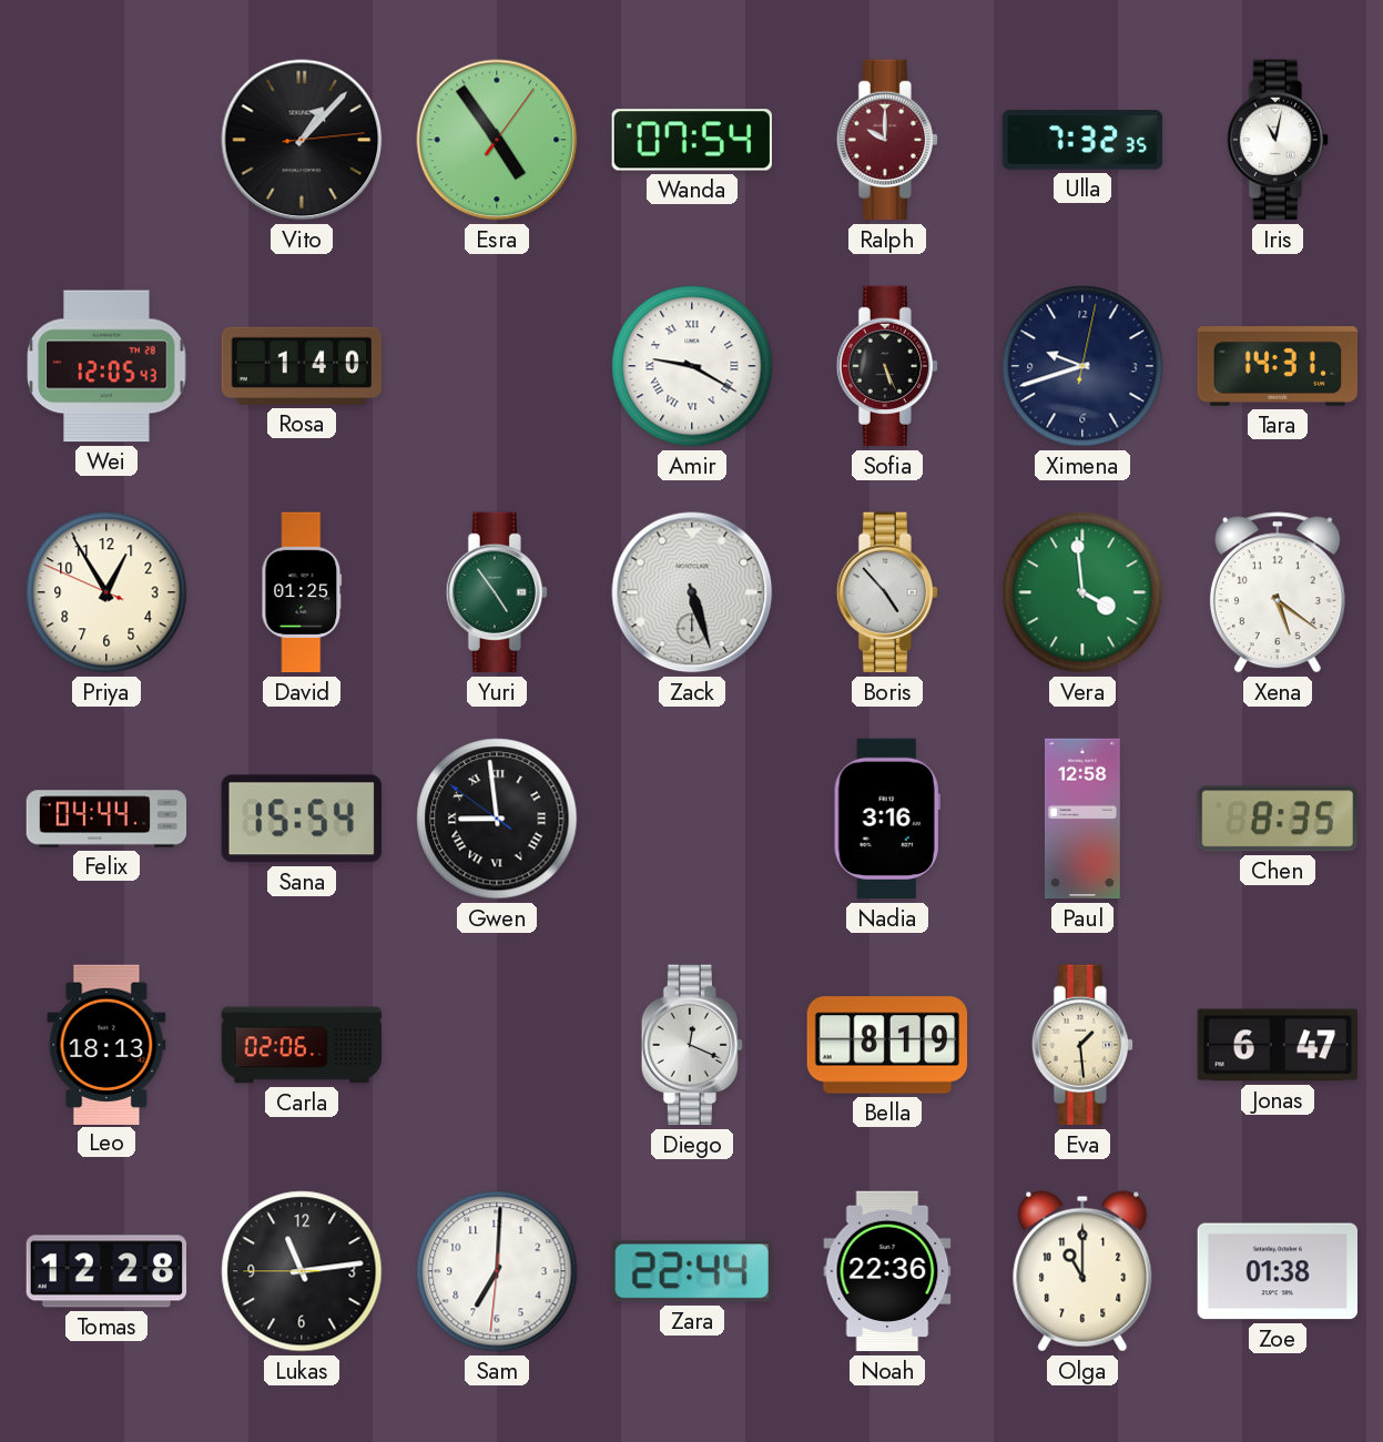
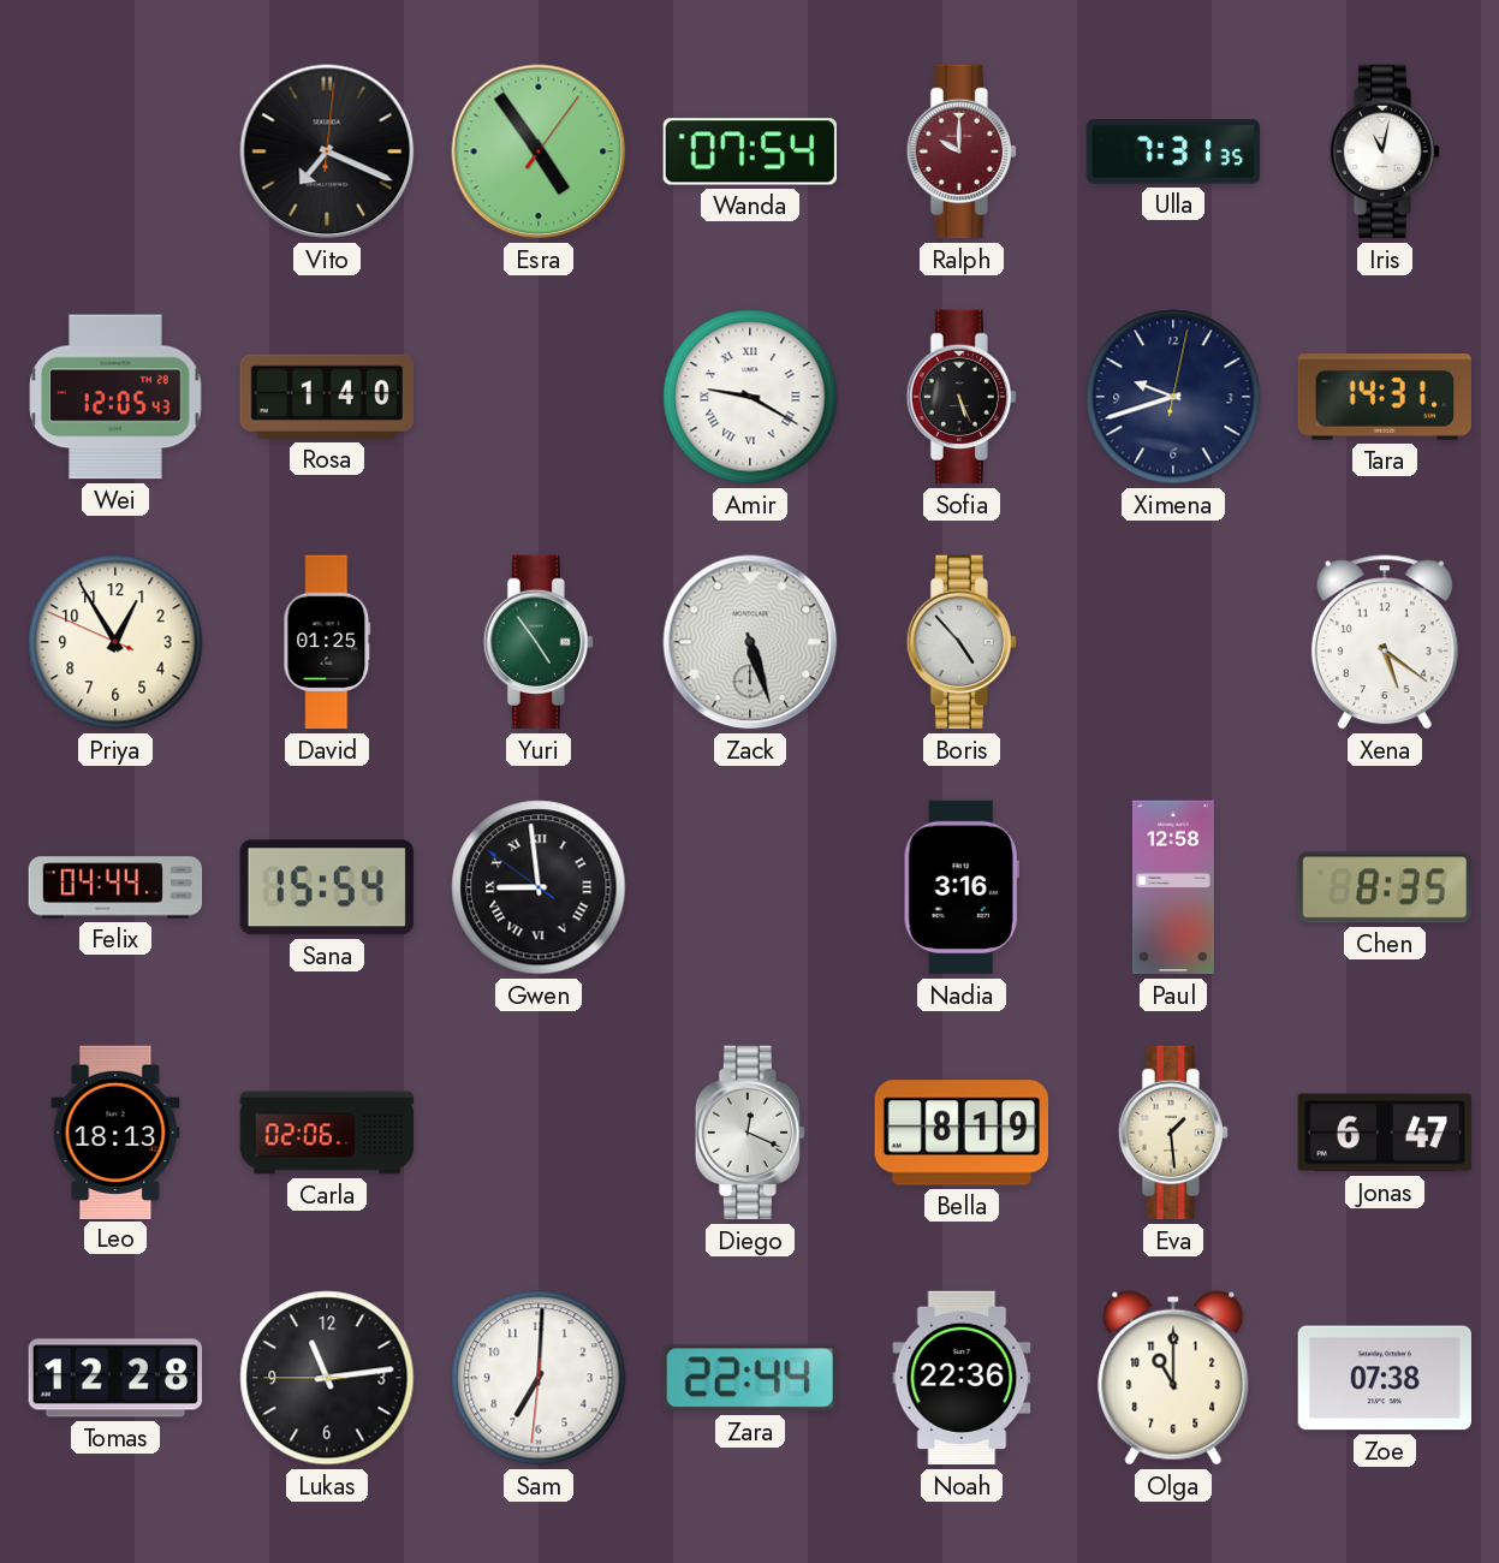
Vito: 1:07 -> 7:19
Ulla: 7:32 -> 7:31
Vera: 3:59 -> none
Zoe: 01:38 -> 07:38
